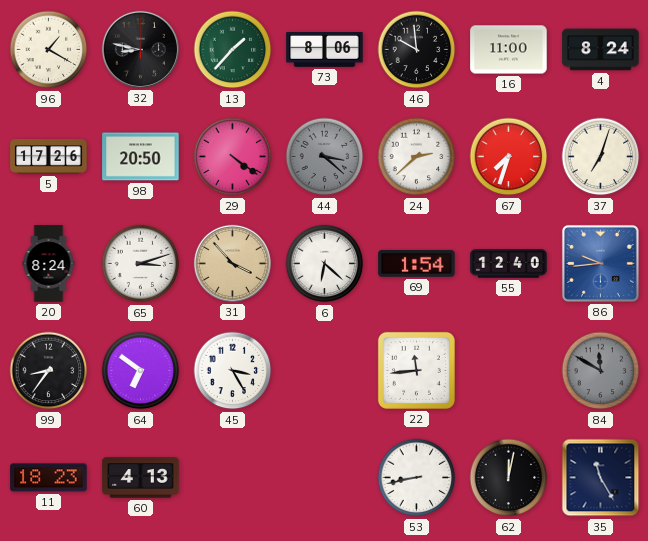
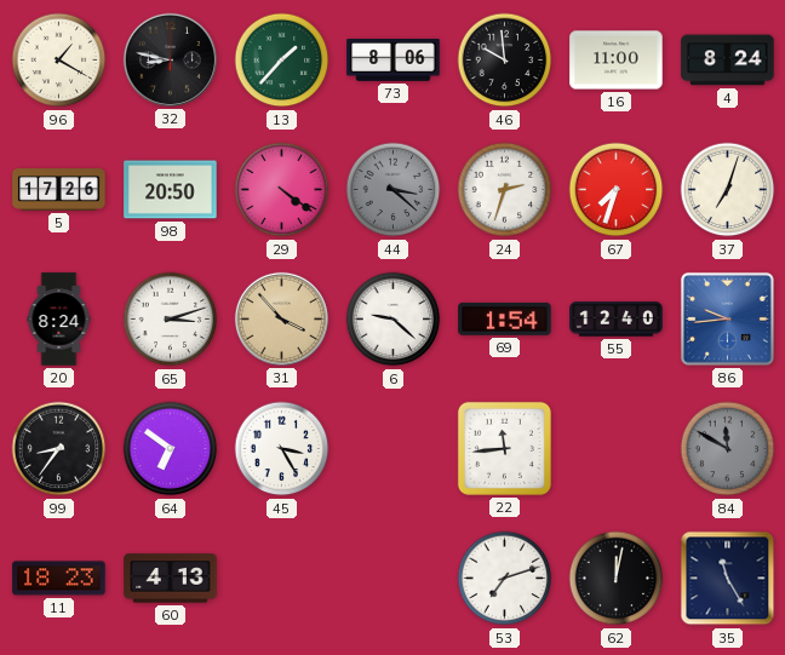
24: 2:38 -> 2:33
6: 6:22 -> 9:22
53: 8:43 -> 7:12
